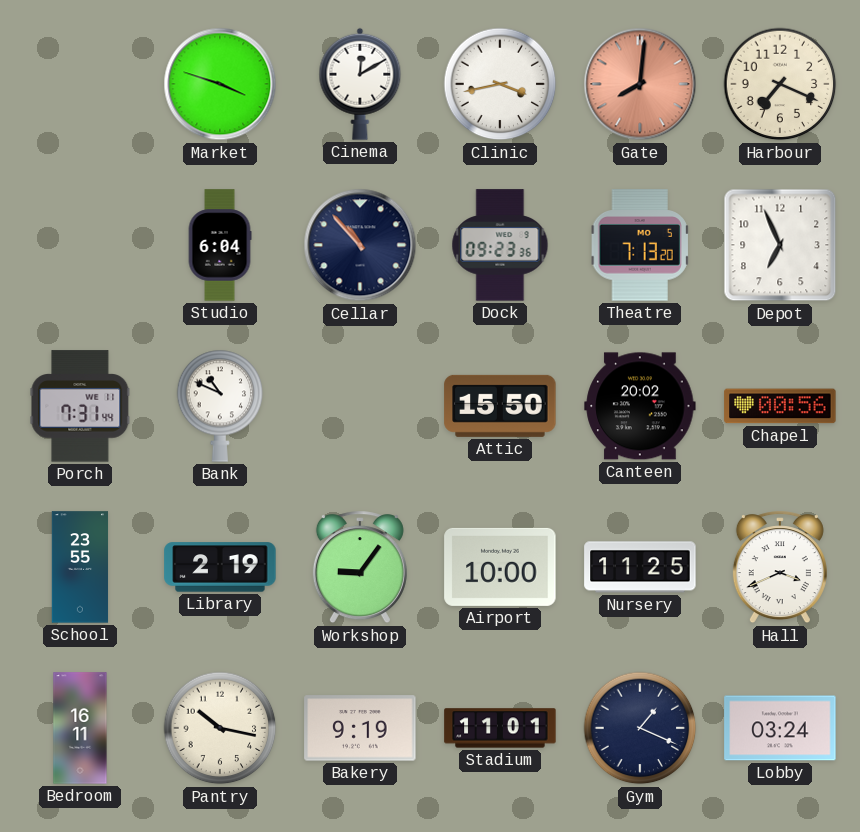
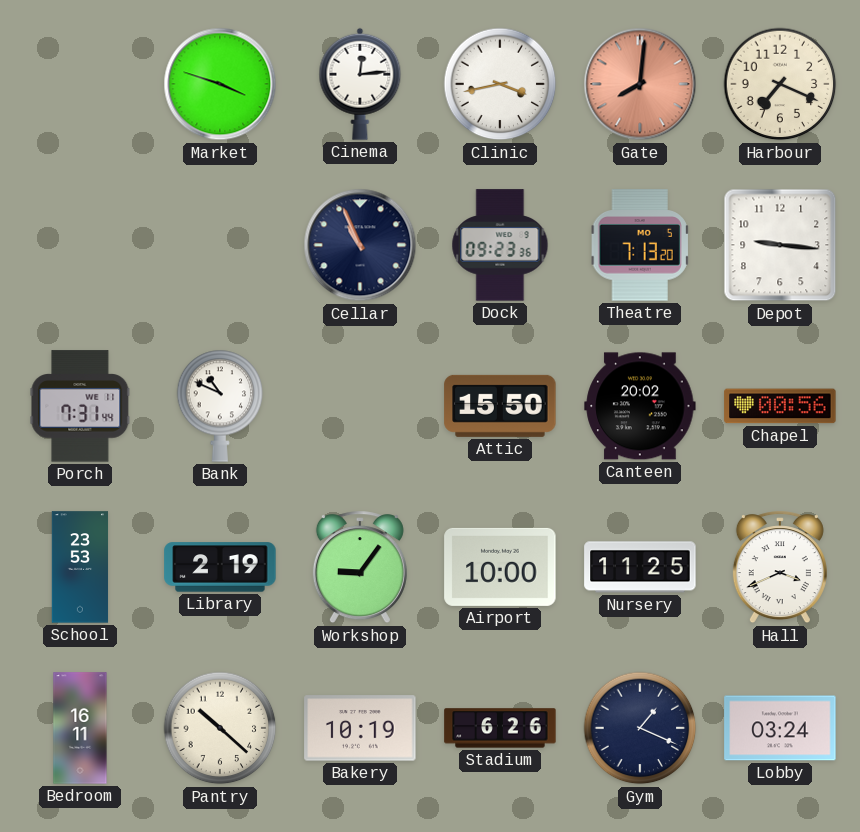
Cinema: 12:10 -> 12:14
Studio: 6:04 -> none
Cellar: 10:53 -> 10:56
Depot: 6:56 -> 9:16
School: 23:55 -> 23:53
Pantry: 10:17 -> 10:22
Bakery: 9:19 -> 10:19
Stadium: 11:01 -> 6:26
